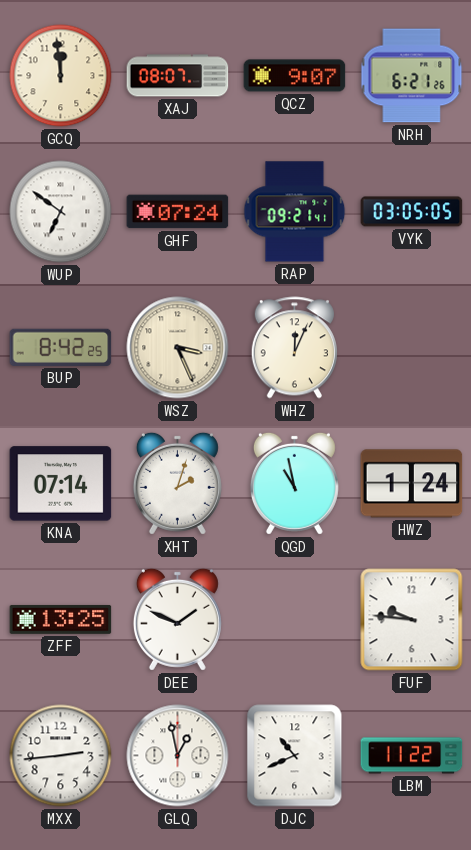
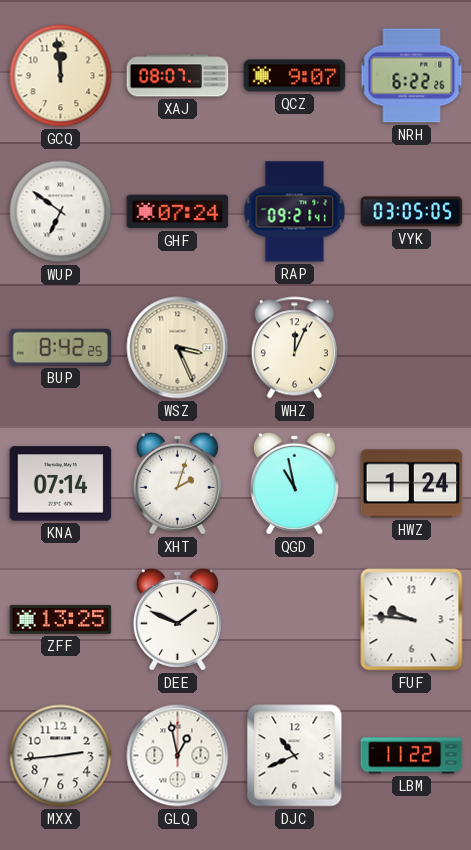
NRH: 6:21 -> 6:22
